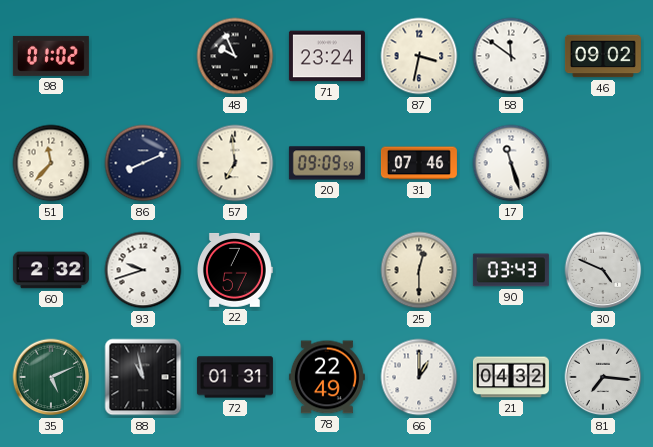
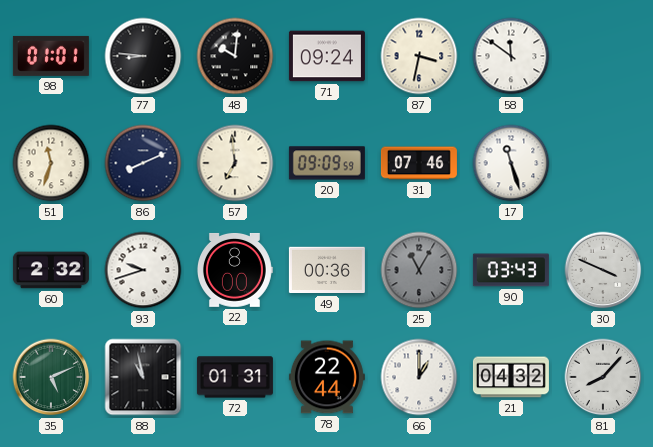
98: 01:02 -> 01:01
77: none -> 8:46
48: 9:56 -> 10:01
71: 23:24 -> 09:24
46: 09:02 -> none
51: 11:37 -> 11:33
22: 7:57 -> 8:00
49: none -> 00:36
25: 12:30 -> 11:05
25 dial: cream -> grey
30: 4:49 -> 3:49
78: 22:49 -> 22:44
81: 7:16 -> 8:07
